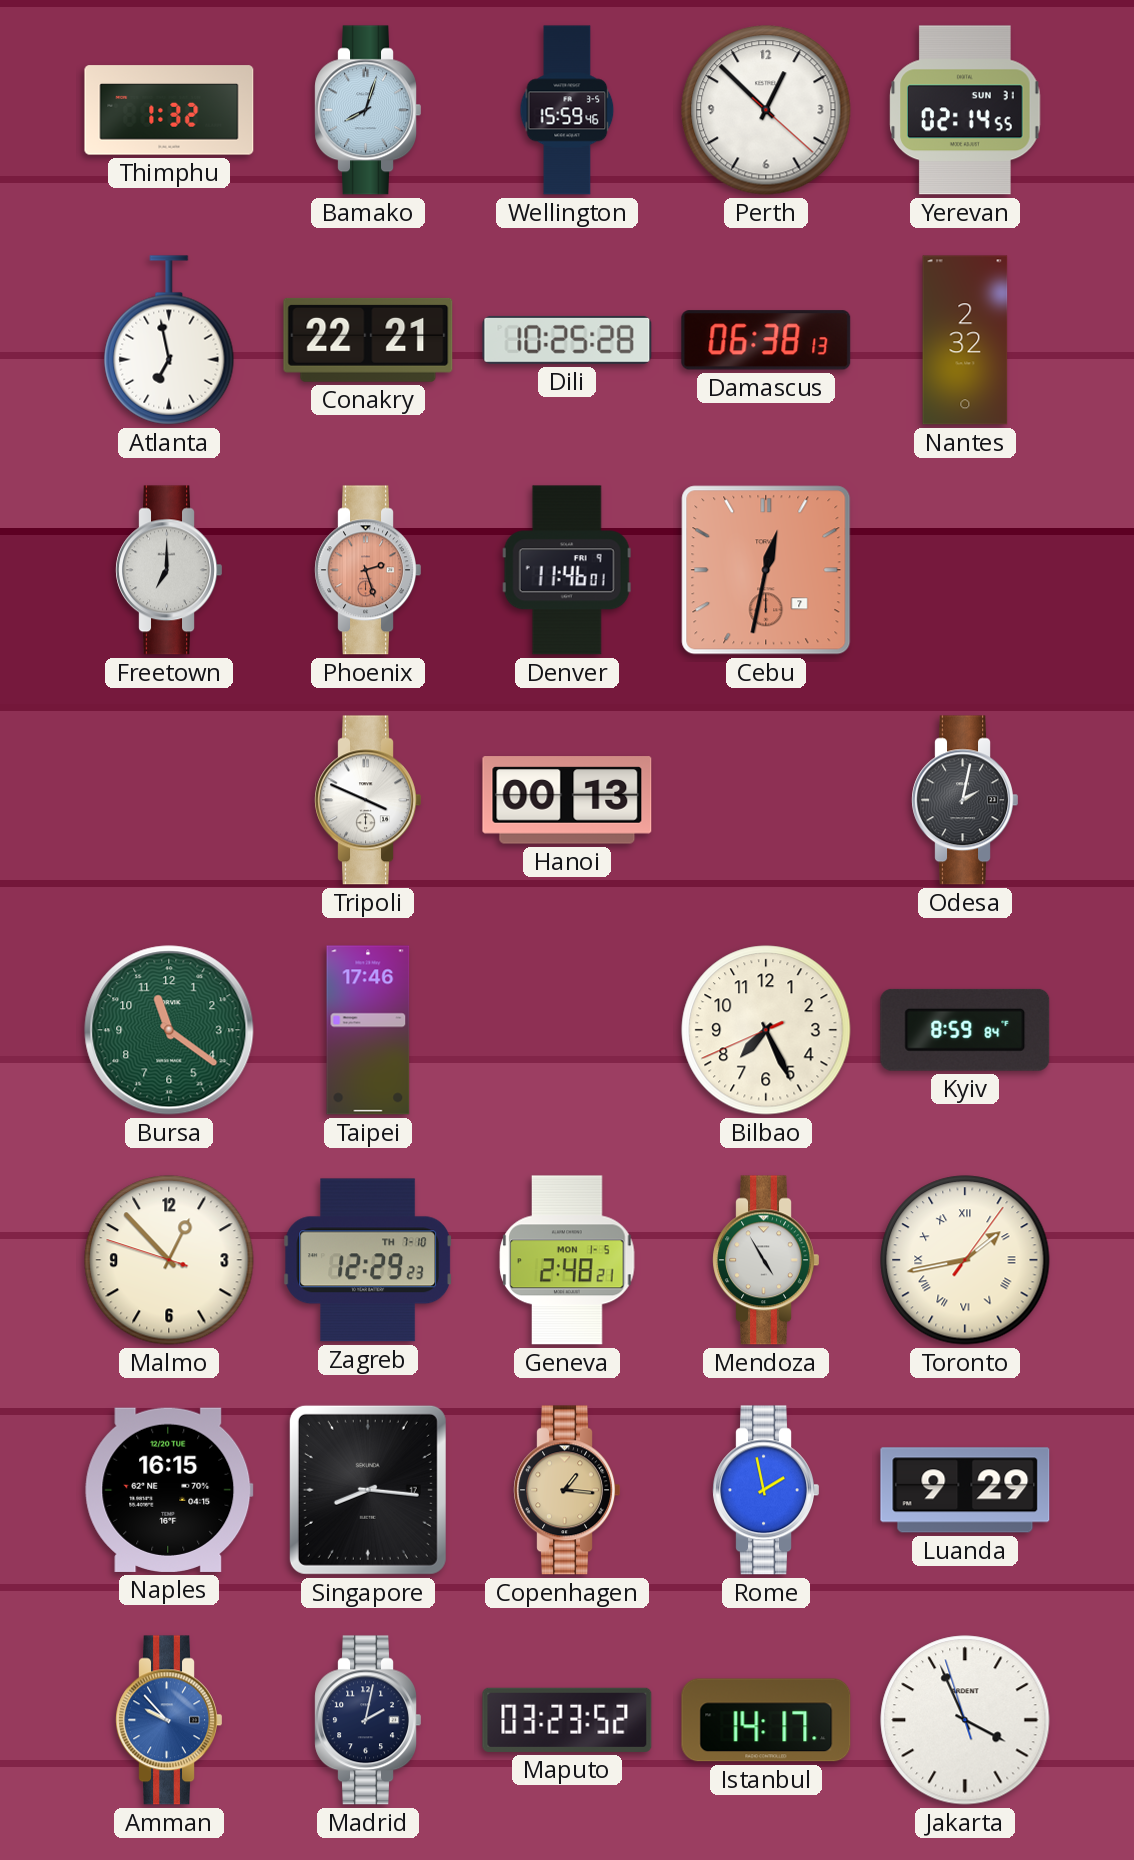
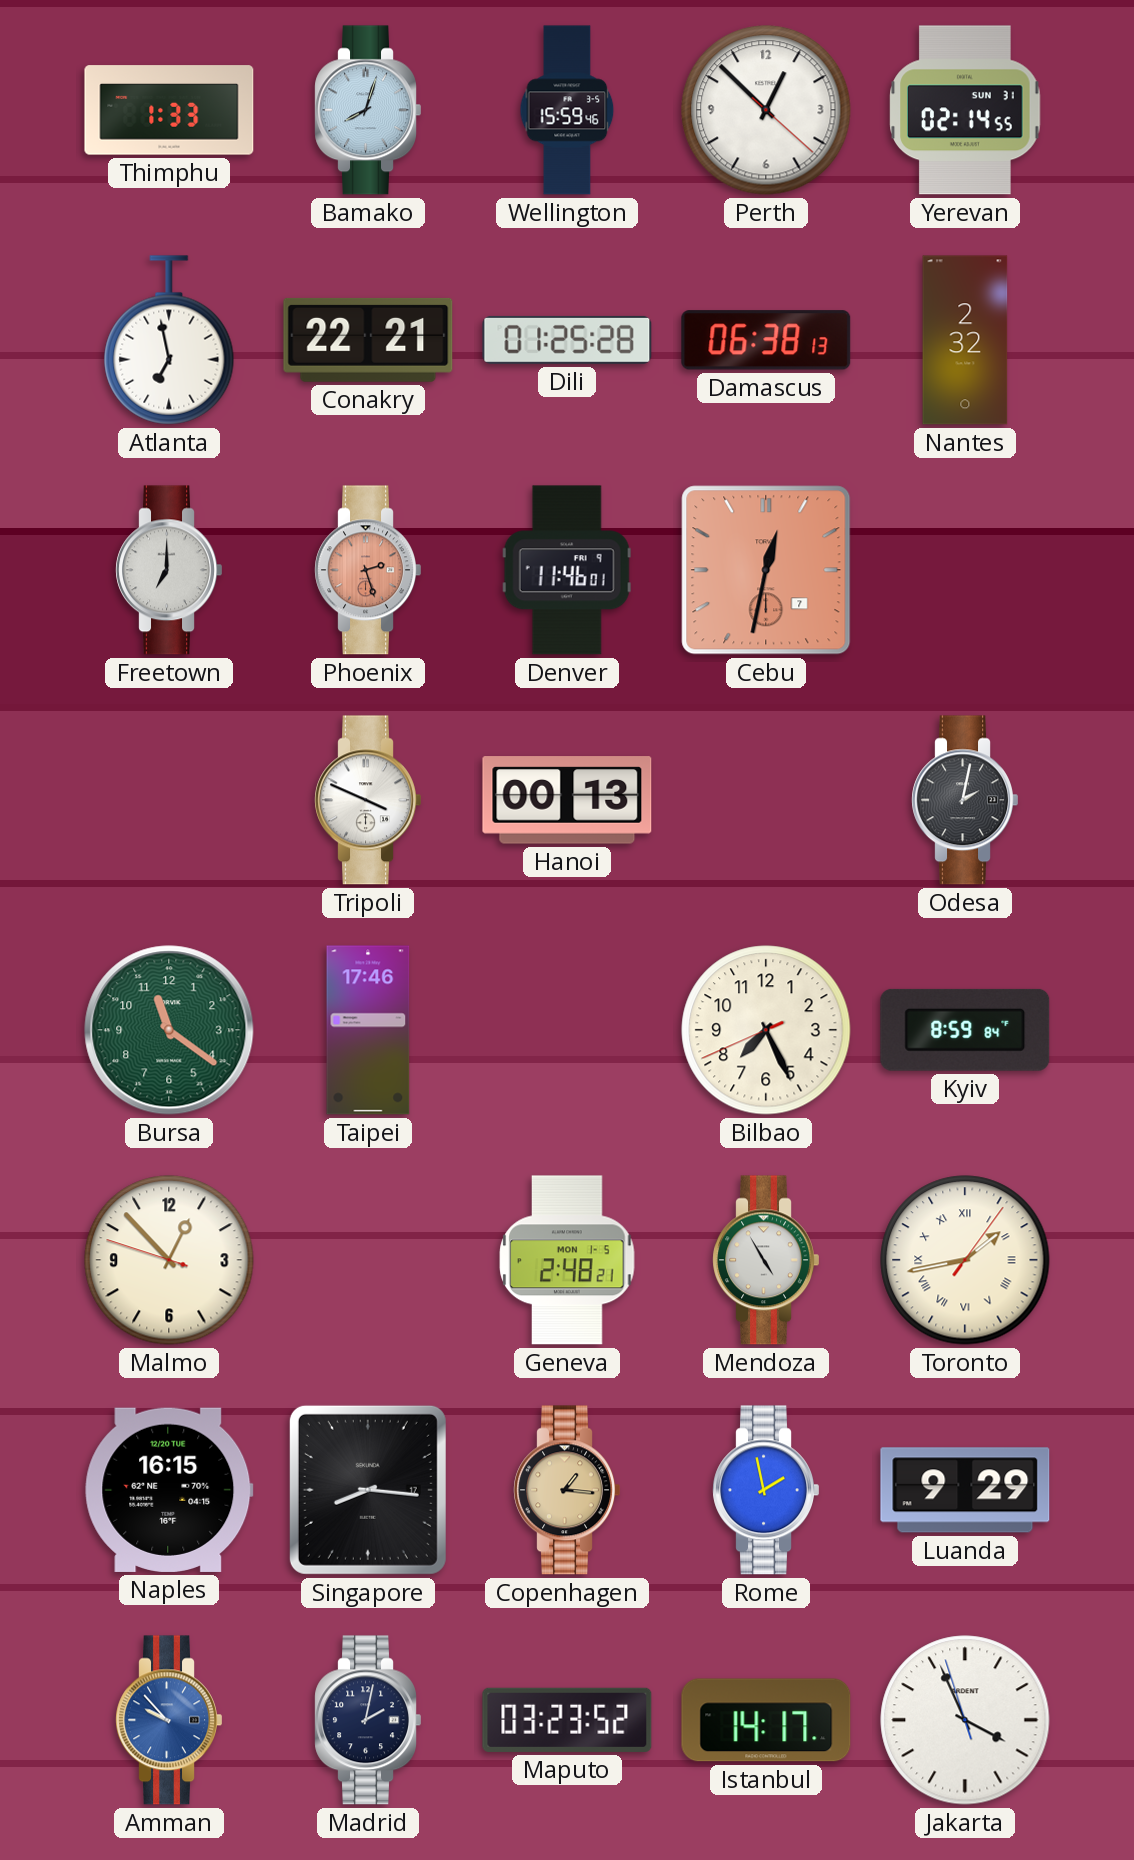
Thimphu: 1:32 -> 1:33
Dili: 10:25 -> 01:25
Zagreb: 12:29 -> none
